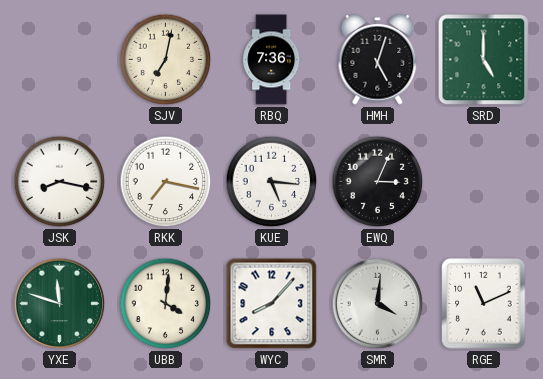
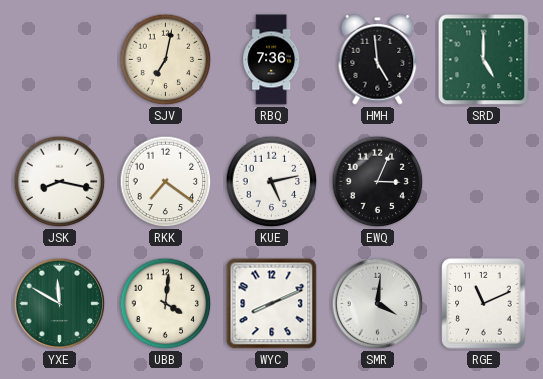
HMH: 5:03 -> 4:59
RKK: 7:17 -> 7:21
KUE: 5:16 -> 5:13
YXE: 11:48 -> 11:50
WYC: 8:07 -> 8:11
